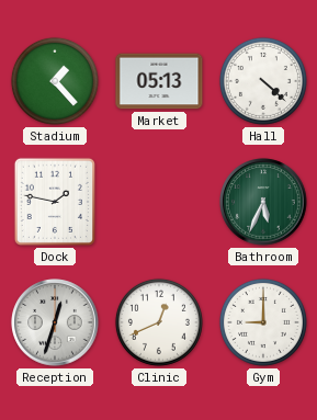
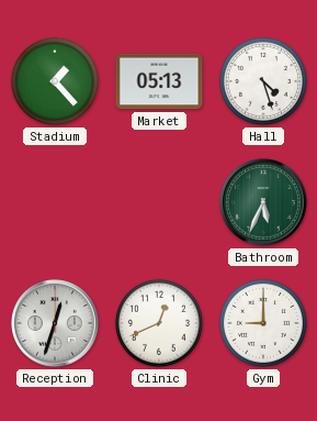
Hall: 4:22 -> 4:27
Dock: 1:47 -> none
